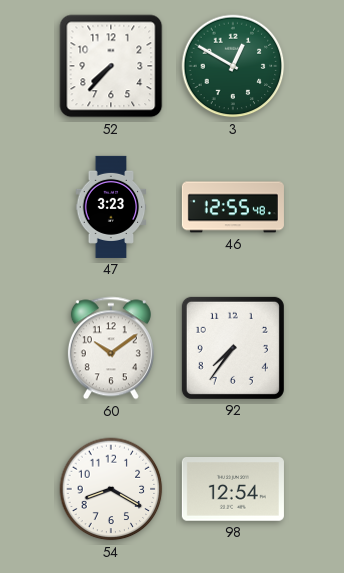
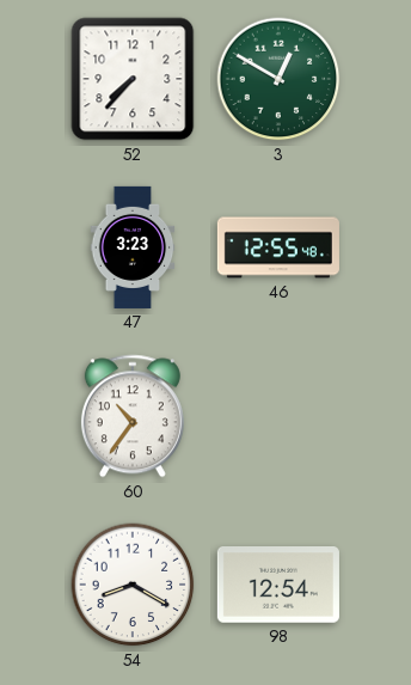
60: 10:09 -> 10:36
92: 7:36 -> none
